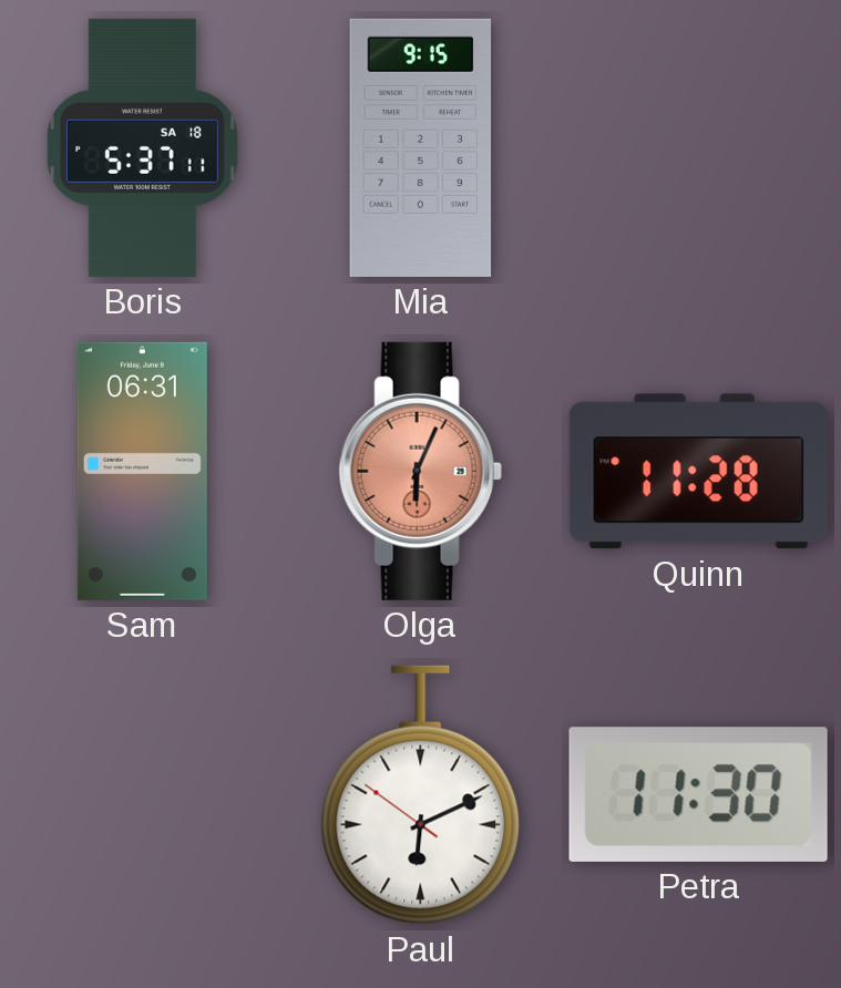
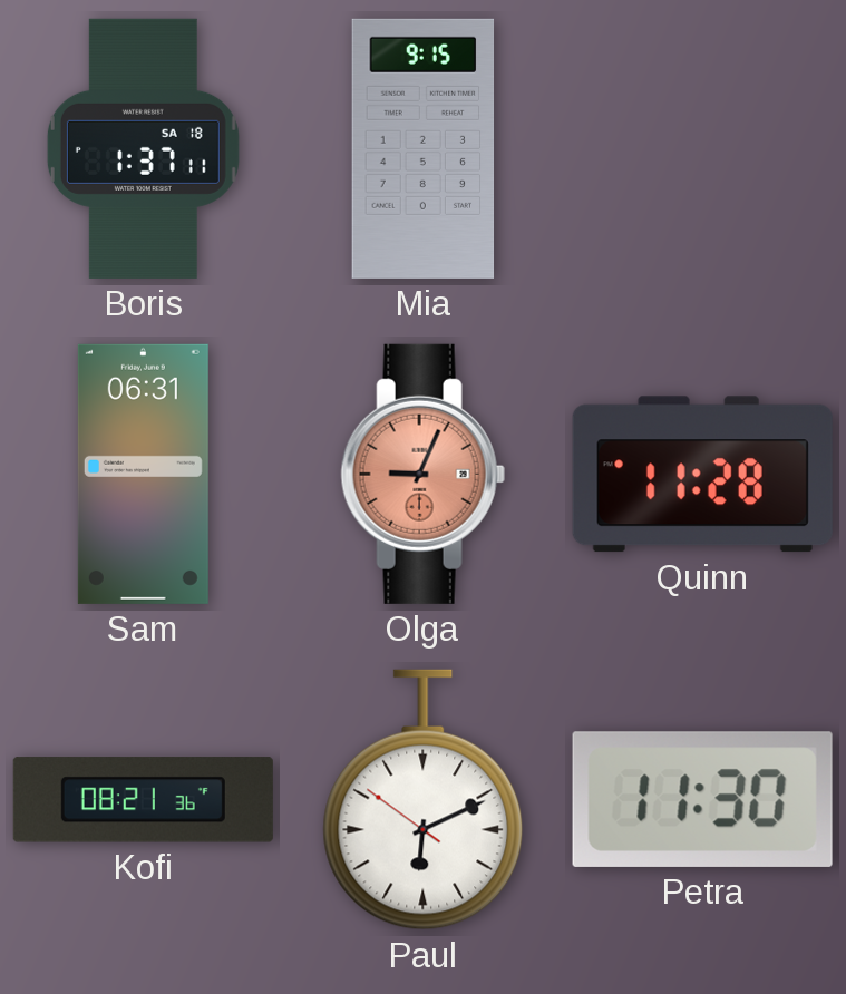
Boris: 5:37 -> 1:37
Olga: 6:04 -> 9:04
Kofi: none -> 08:21
